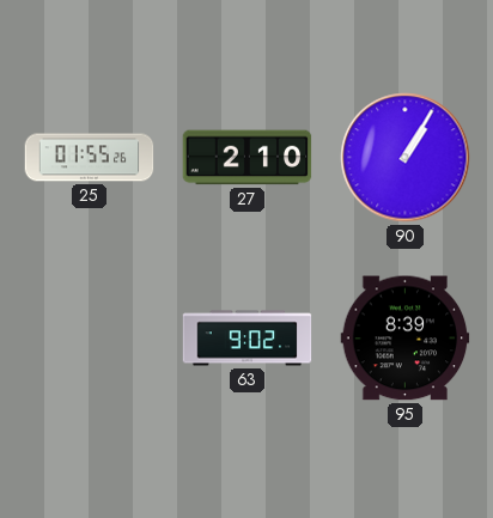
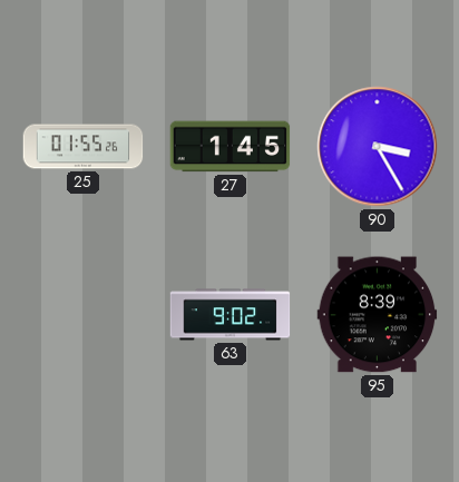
27: 2:10 -> 1:45
90: 1:05 -> 3:25
